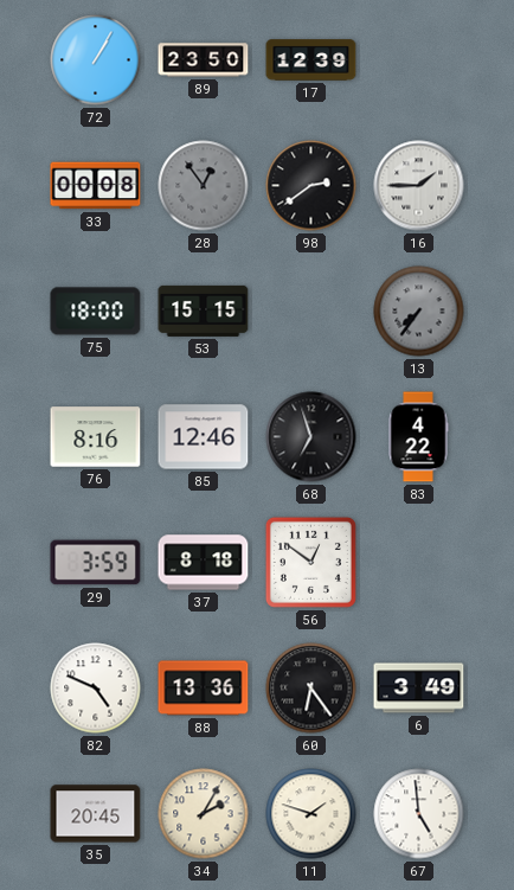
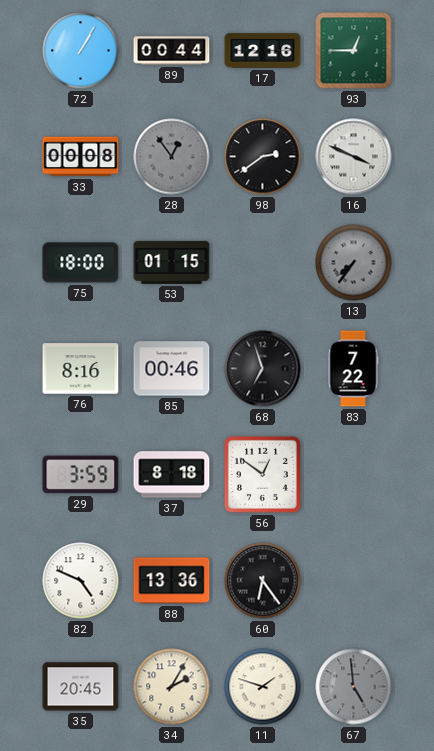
89: 23:50 -> 00:44
17: 12:39 -> 12:16
93: none -> 12:45
16: 1:45 -> 3:49
53: 15:15 -> 01:15
85: 12:46 -> 00:46
83: 4:22 -> 7:22
6: 3:49 -> none
67 dial: white -> grey
